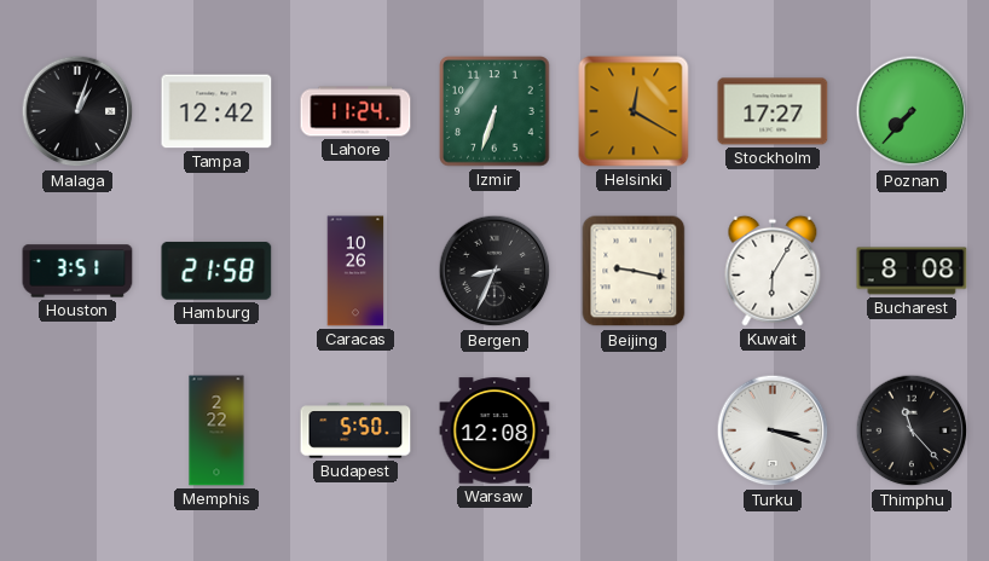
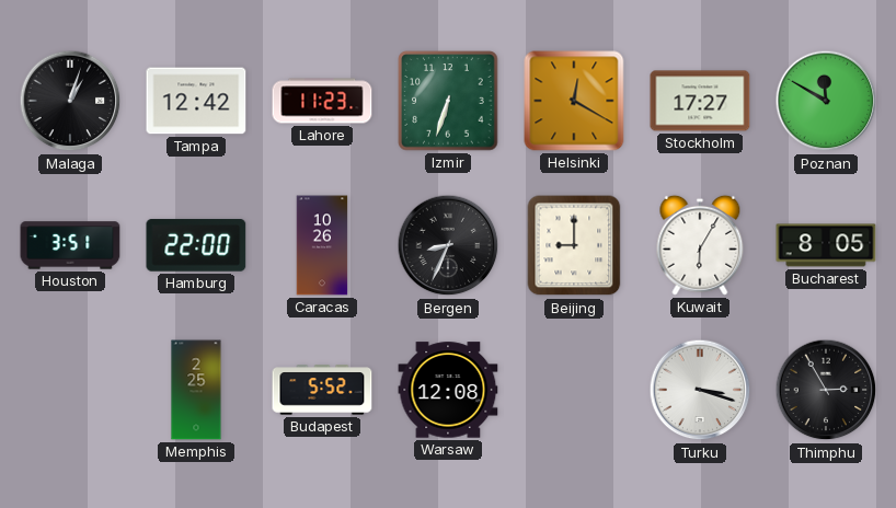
Lahore: 11:24 -> 11:23
Poznan: 7:37 -> 11:50
Hamburg: 21:58 -> 22:00
Beijing: 9:17 -> 9:00
Bucharest: 8:08 -> 8:05
Memphis: 2:22 -> 2:25
Budapest: 5:50 -> 5:52
Thimphu: 11:23 -> 2:55
